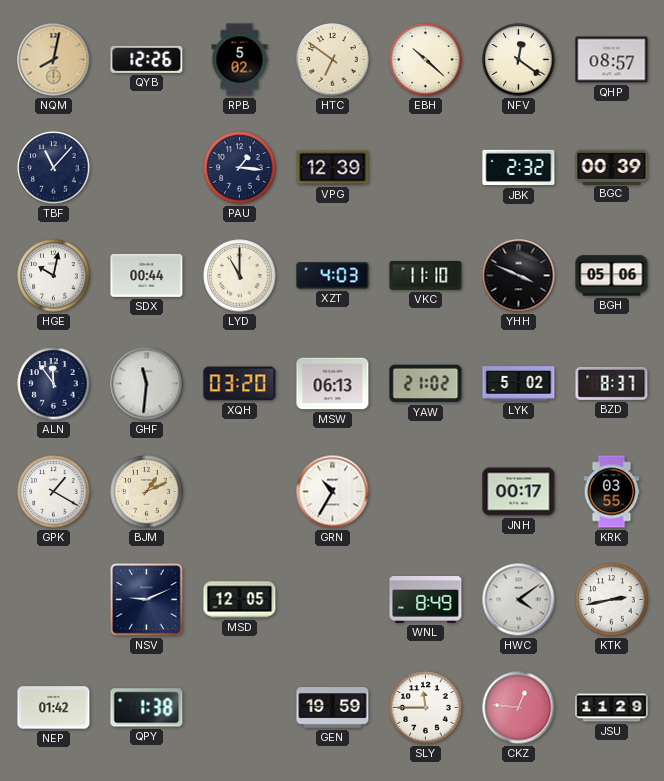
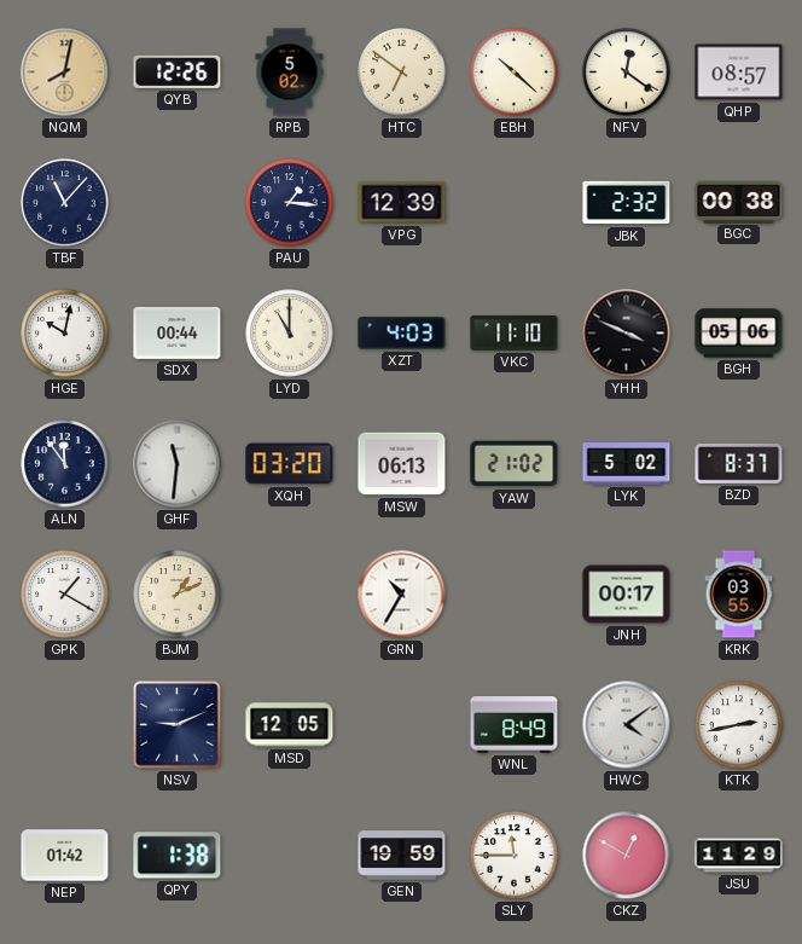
BGC: 00:39 -> 00:38
CKZ: 12:46 -> 12:50
